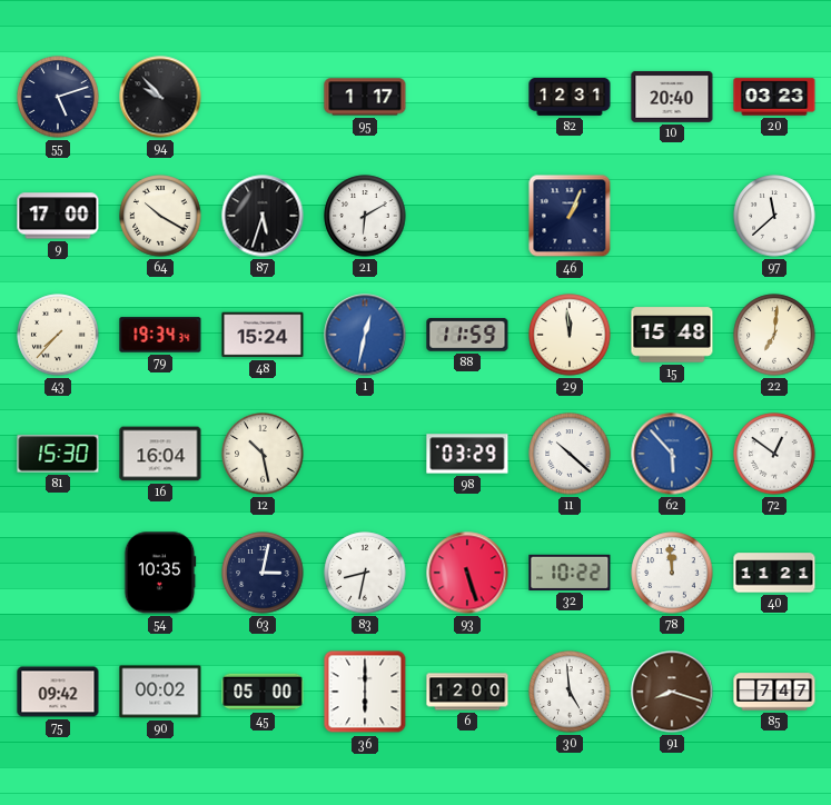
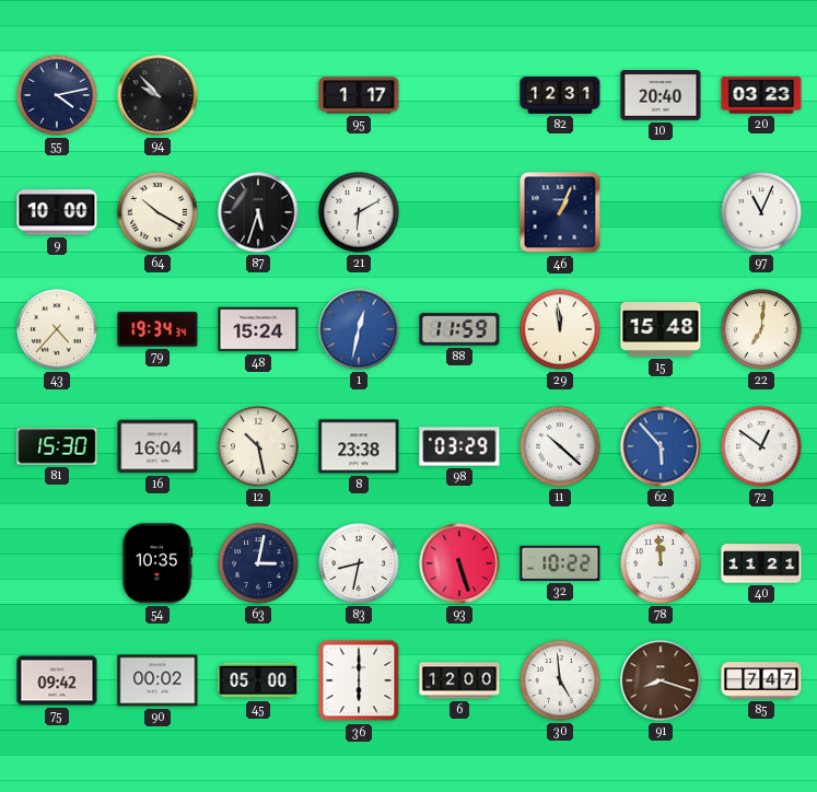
55: 5:12 -> 4:13
9: 17:00 -> 10:00
97: 11:38 -> 11:04
43: 7:37 -> 4:37
8: none -> 23:38
